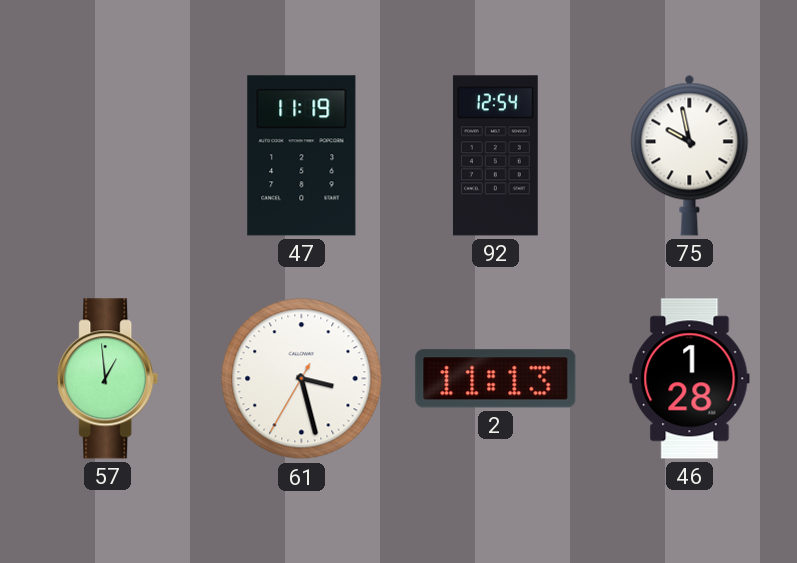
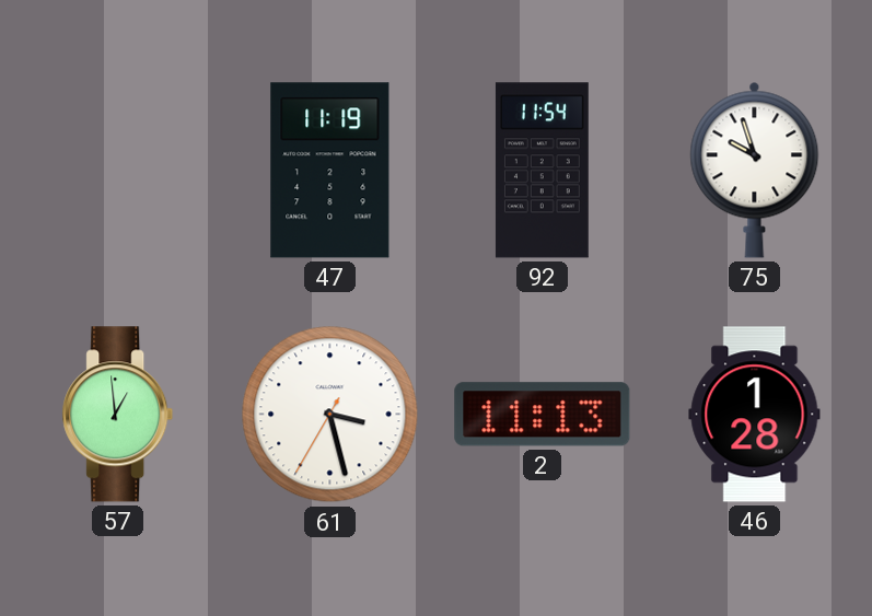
92: 12:54 -> 11:54
75: 9:58 -> 9:57
